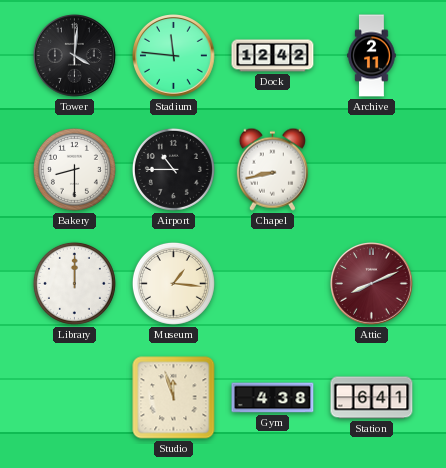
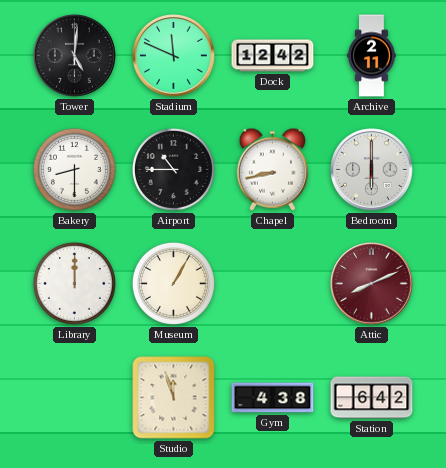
Tower: 4:01 -> 5:01
Stadium: 11:46 -> 11:49
Bedroom: none -> 6:00
Museum: 1:16 -> 1:05
Station: 6:41 -> 6:42
